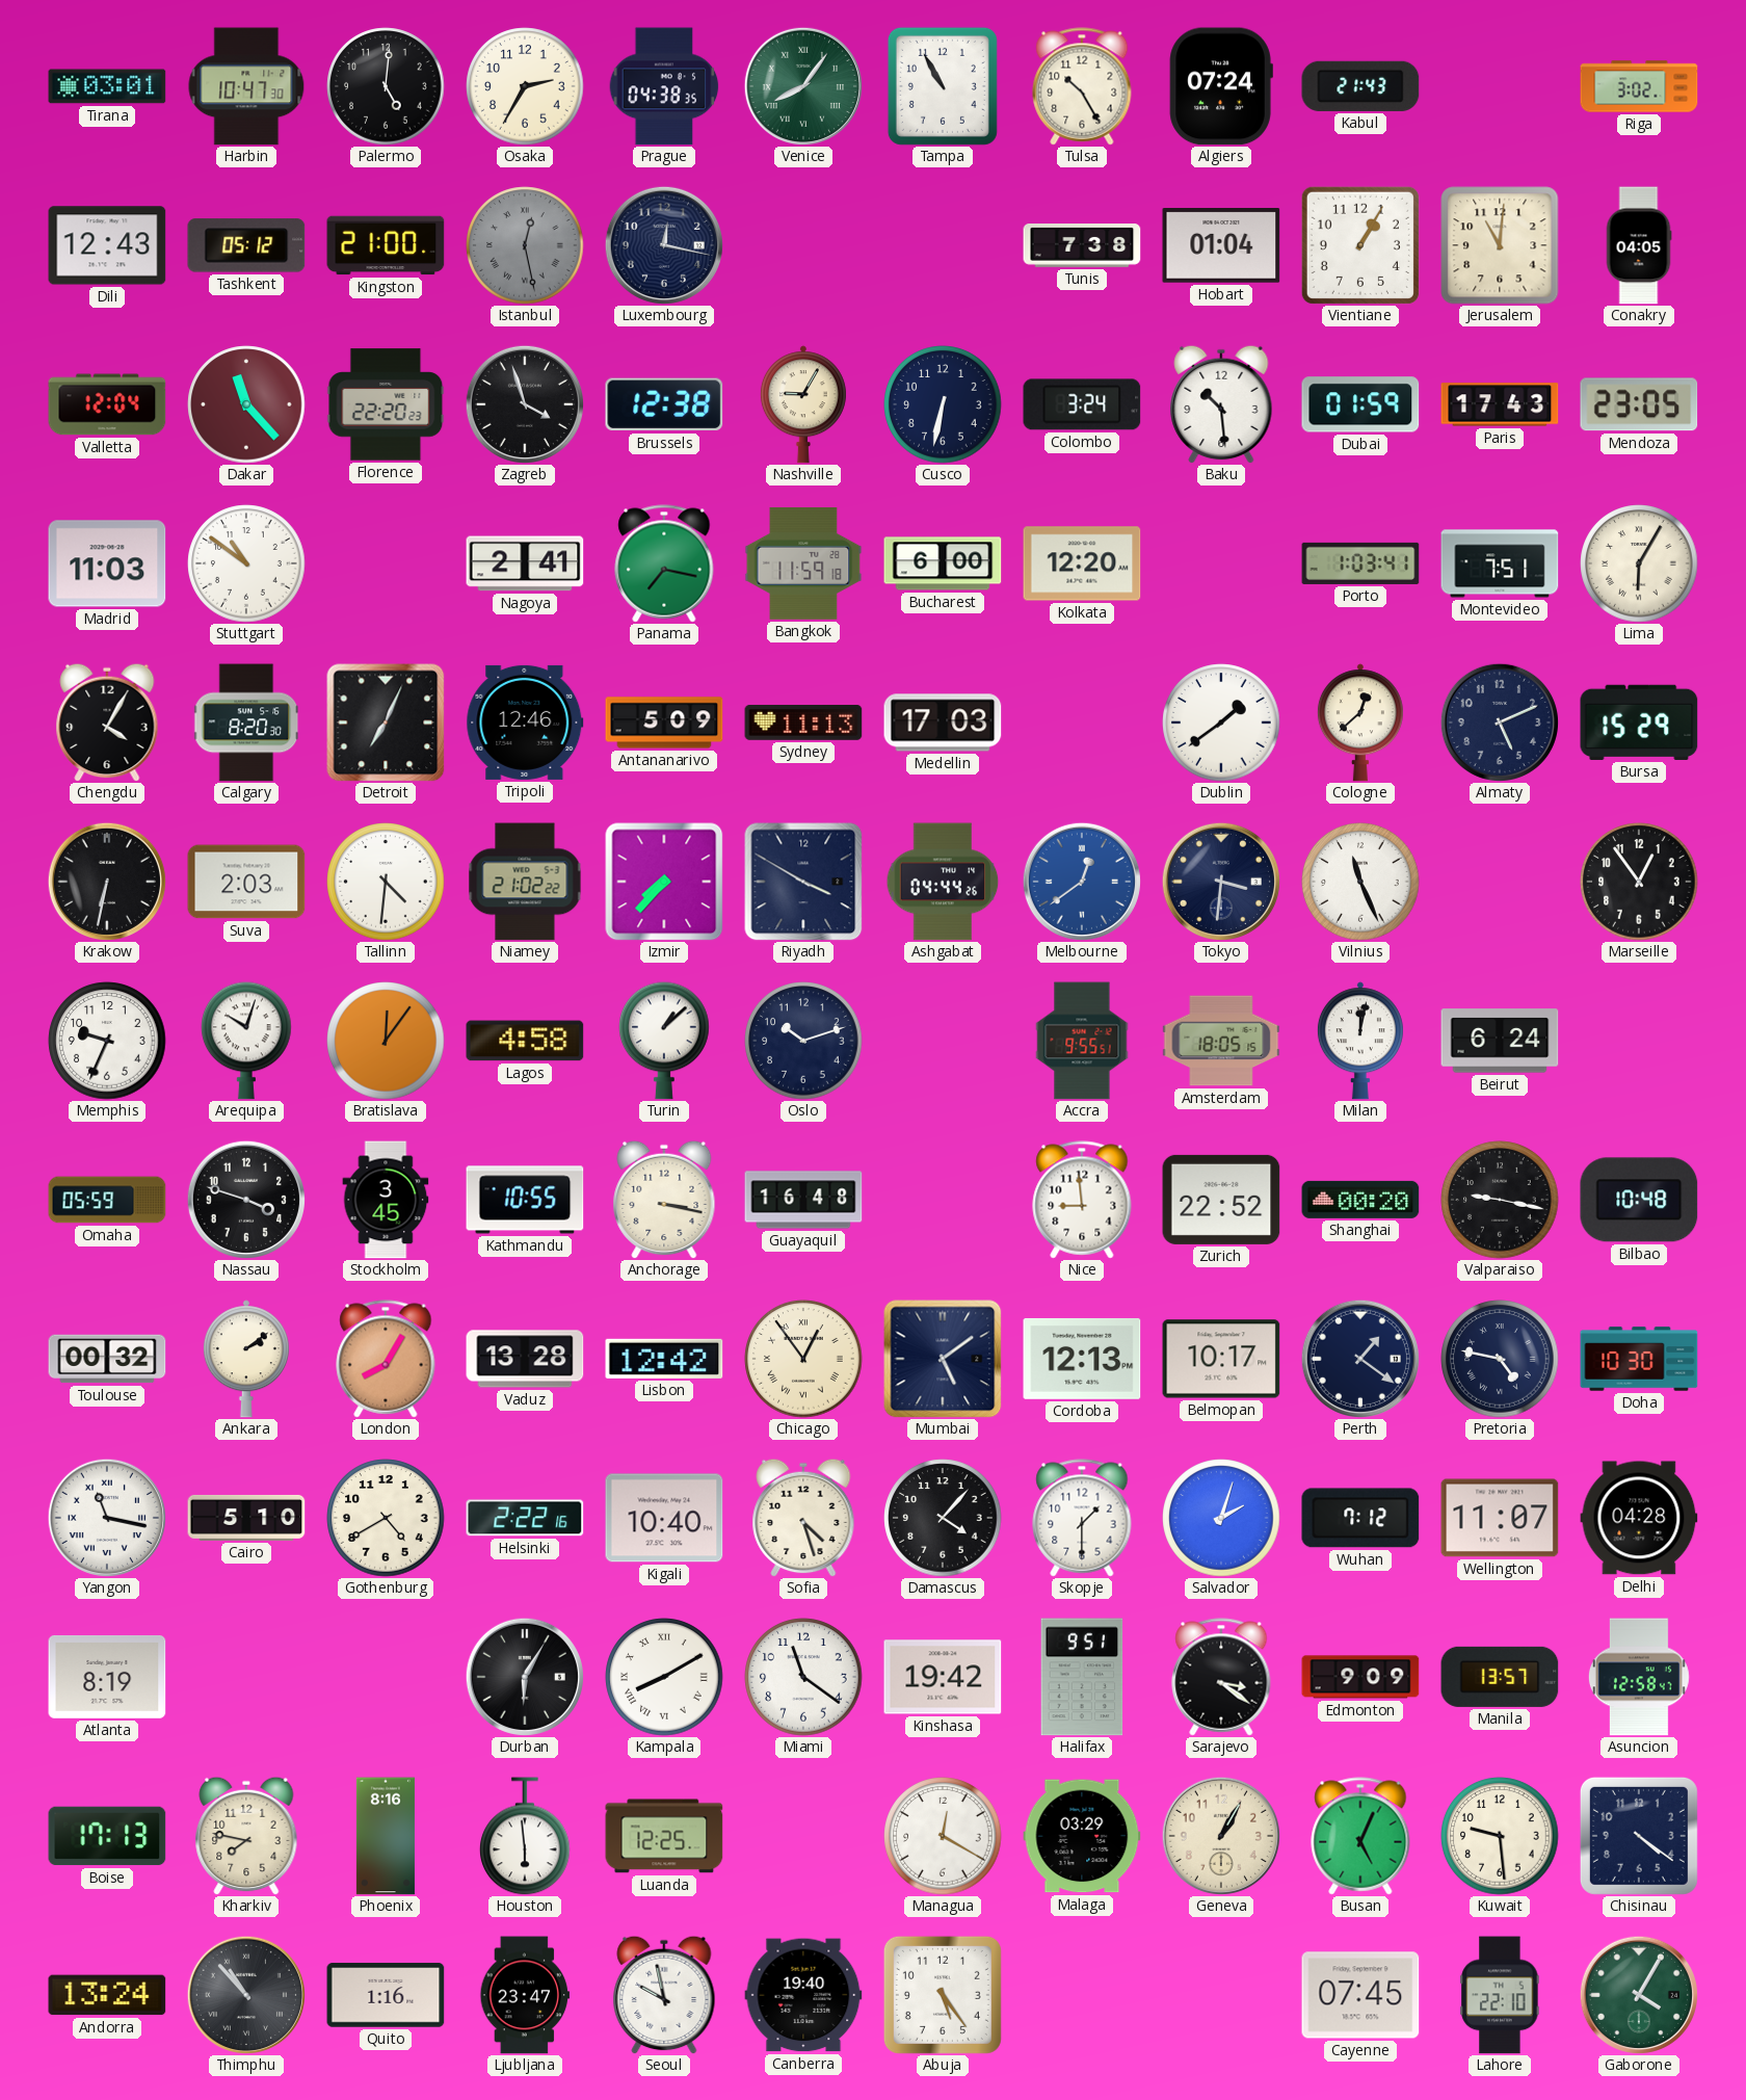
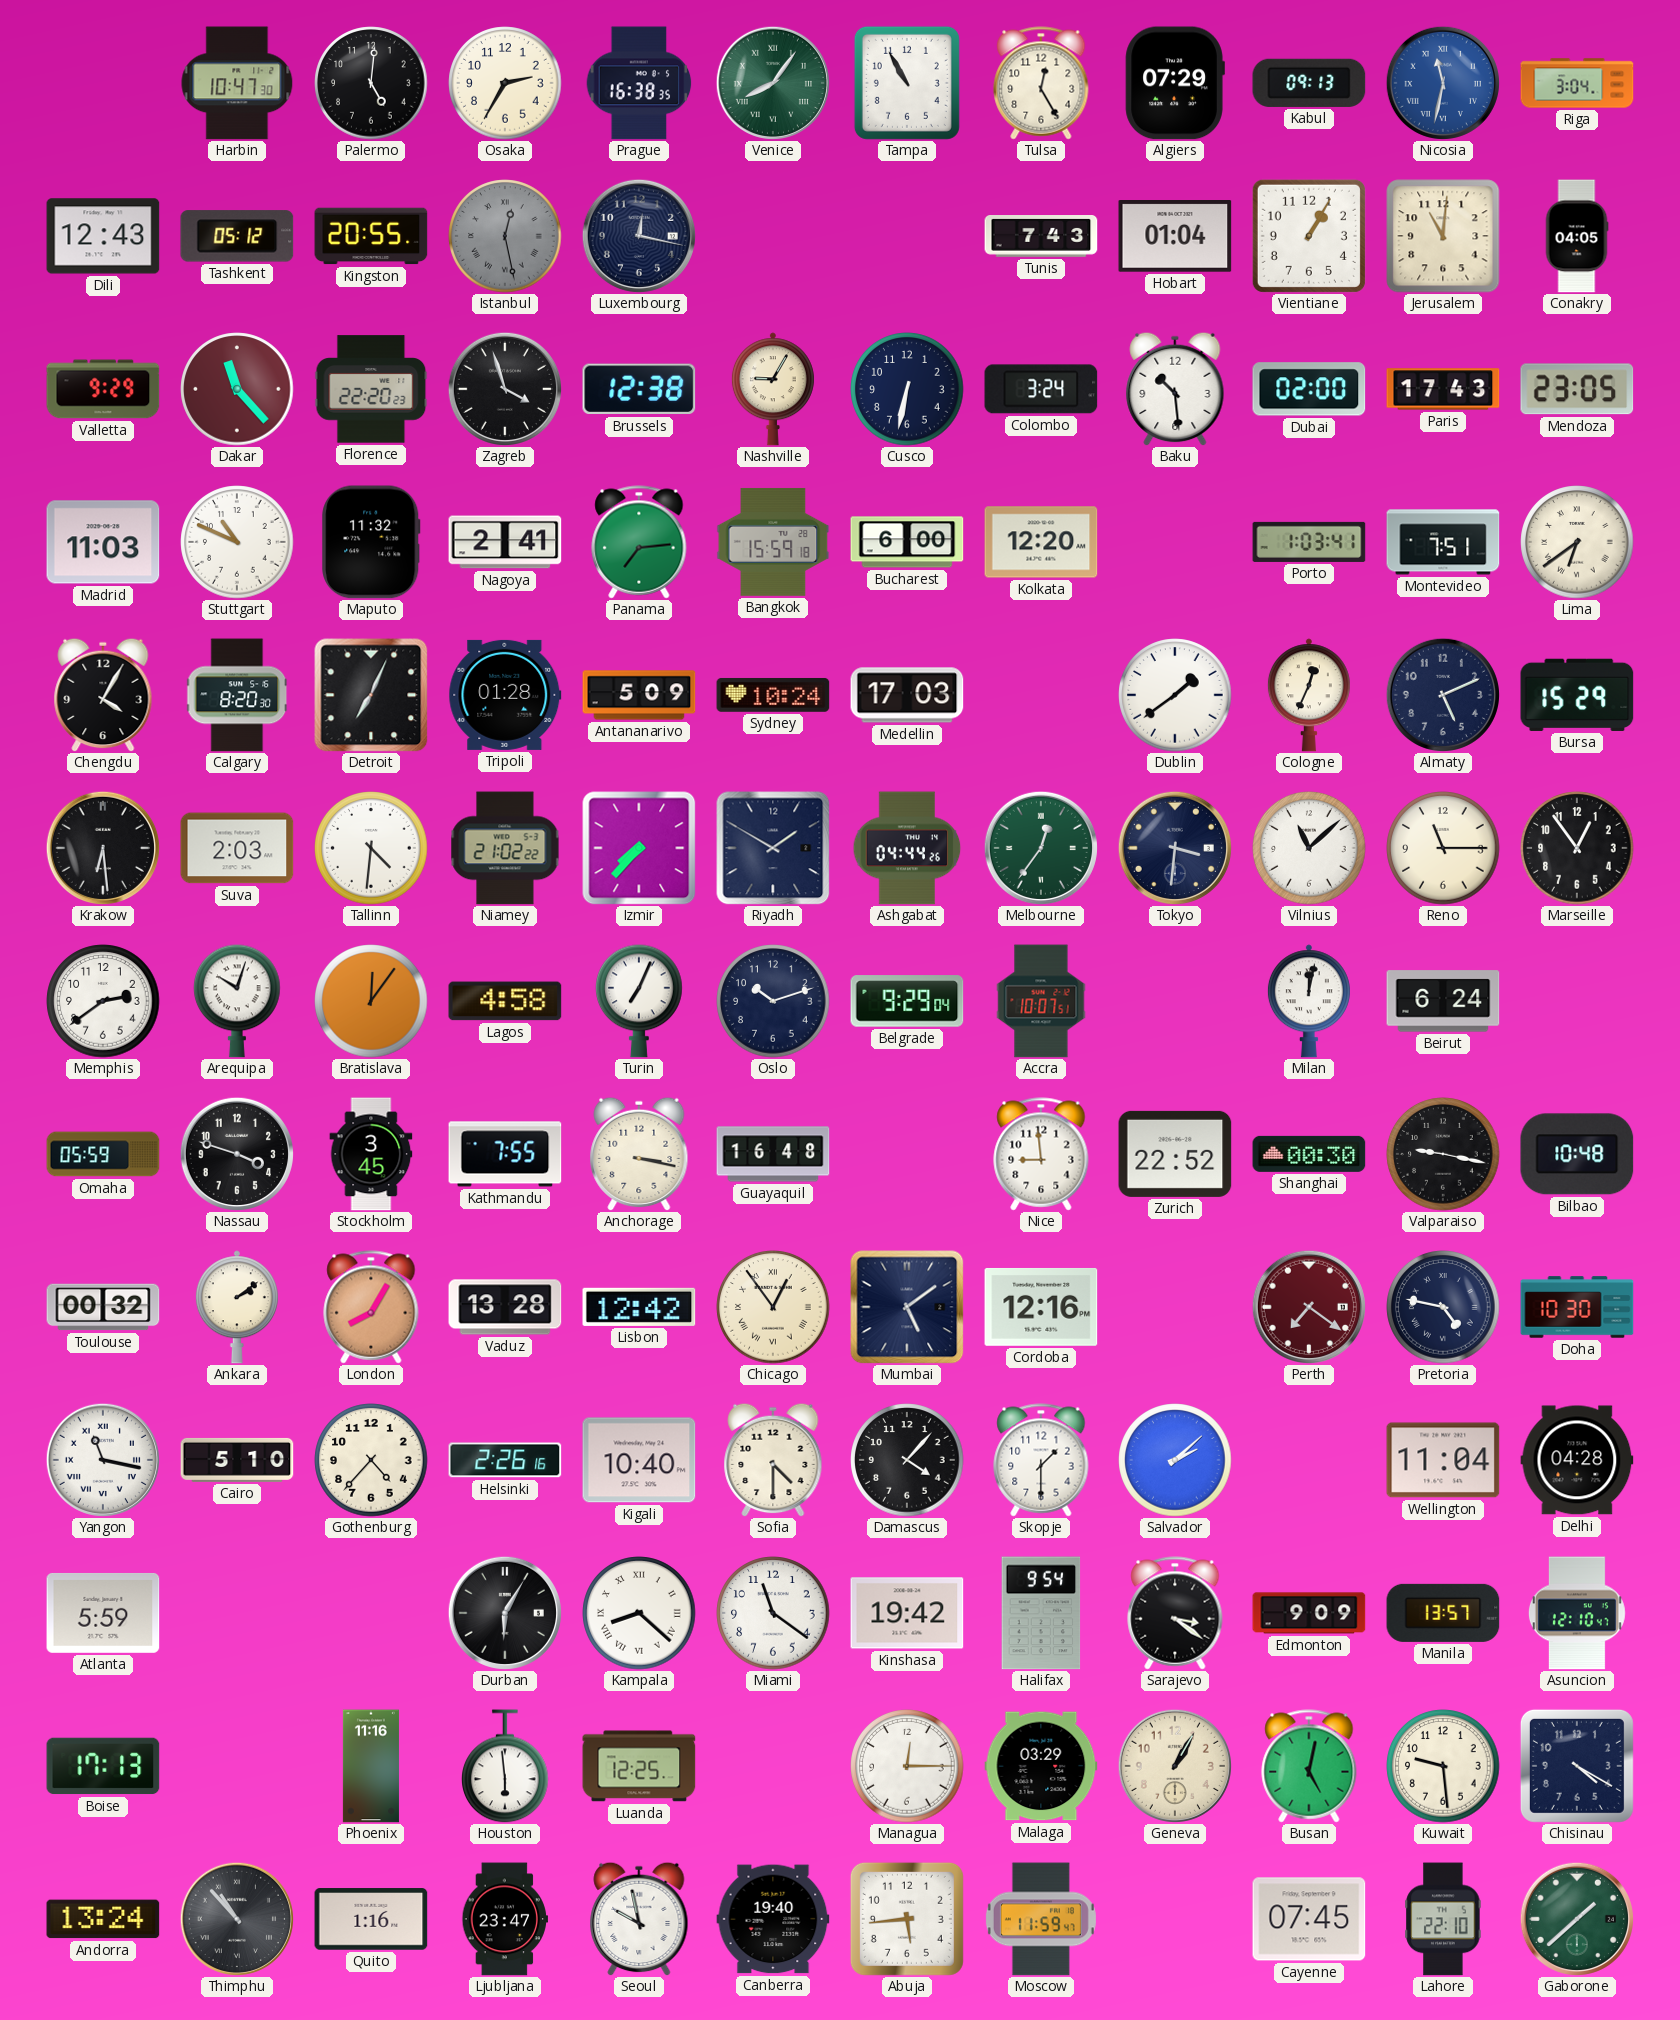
Tirana: 03:01 -> none
Prague: 04:38 -> 16:38
Tulsa: 10:25 -> 12:25
Algiers: 07:24 -> 07:29
Kabul: 21:43 -> 09:13
Nicosia: none -> 11:32
Riga: 3:02 -> 3:04
Kingston: 21:00 -> 20:55
Tunis: 7:38 -> 7:43
Valletta: 12:04 -> 9:29
Dubai: 01:59 -> 02:00
Stuttgart: 10:51 -> 10:49
Maputo: none -> 11:32
Panama: 7:17 -> 7:14
Bangkok: 11:59 -> 15:59
Lima: 6:05 -> 6:39
Tripoli: 12:46 -> 01:28
Sydney: 11:13 -> 10:24
Cologne: 12:38 -> 12:34
Krakow: 6:32 -> 6:29
Riyadh: 3:50 -> 1:50
Melbourne: 12:39 -> 12:36
Melbourne dial: blue -> green
Vilnius: 11:26 -> 11:08
Reno: none -> 11:15
Memphis: 9:34 -> 2:39
Turin: 1:08 -> 7:04
Belgrade: none -> 9:29
Accra: 9:55 -> 10:07
Amsterdam: 18:05 -> none
Kathmandu: 10:55 -> 7:55
Shanghai: 00:20 -> 00:30
Cordoba: 12:13 -> 12:16
Belmopan: 10:17 -> none
Perth: 1:21 -> 7:21
Perth dial: navy -> burgundy
Gothenburg: 4:40 -> 4:37
Helsinki: 2:22 -> 2:26
Sofia: 4:27 -> 4:30
Salvador: 2:03 -> 2:08
Wuhan: 7:12 -> none
Wellington: 11:07 -> 11:04
Atlanta: 8:19 -> 5:59
Kampala: 8:10 -> 8:22
Halifax: 9:51 -> 9:54
Asuncion: 12:58 -> 12:10
Kharkiv: 7:47 -> none
Phoenix: 8:16 -> 11:16
Managua: 12:20 -> 12:15
Busan: 5:04 -> 5:02
Chisinau: 4:21 -> 4:20
Abuja: 5:24 -> 5:44
Moscow: none -> 11:59
Gaborone: 4:05 -> 1:38
